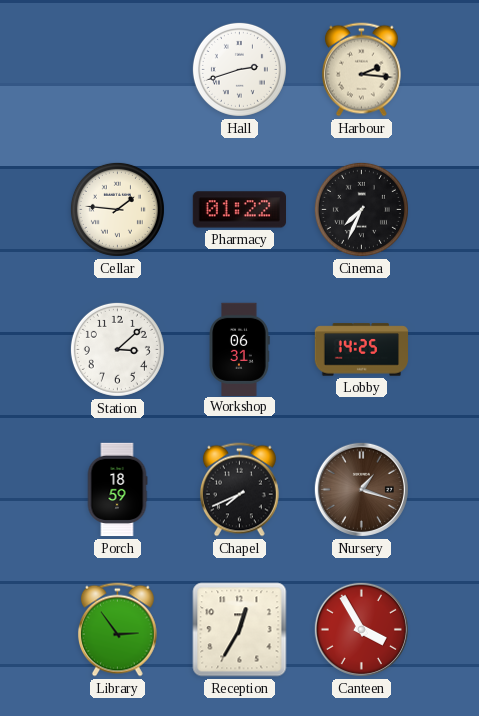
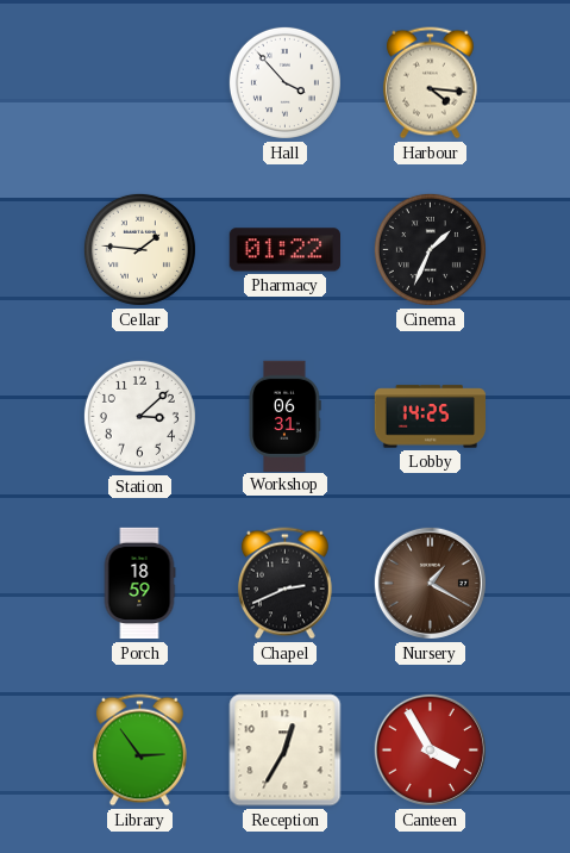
Hall: 2:42 -> 3:53
Harbour: 2:16 -> 4:16
Cinema: 7:34 -> 1:34
Chapel: 7:41 -> 2:41
Nursery: 1:18 -> 1:20
